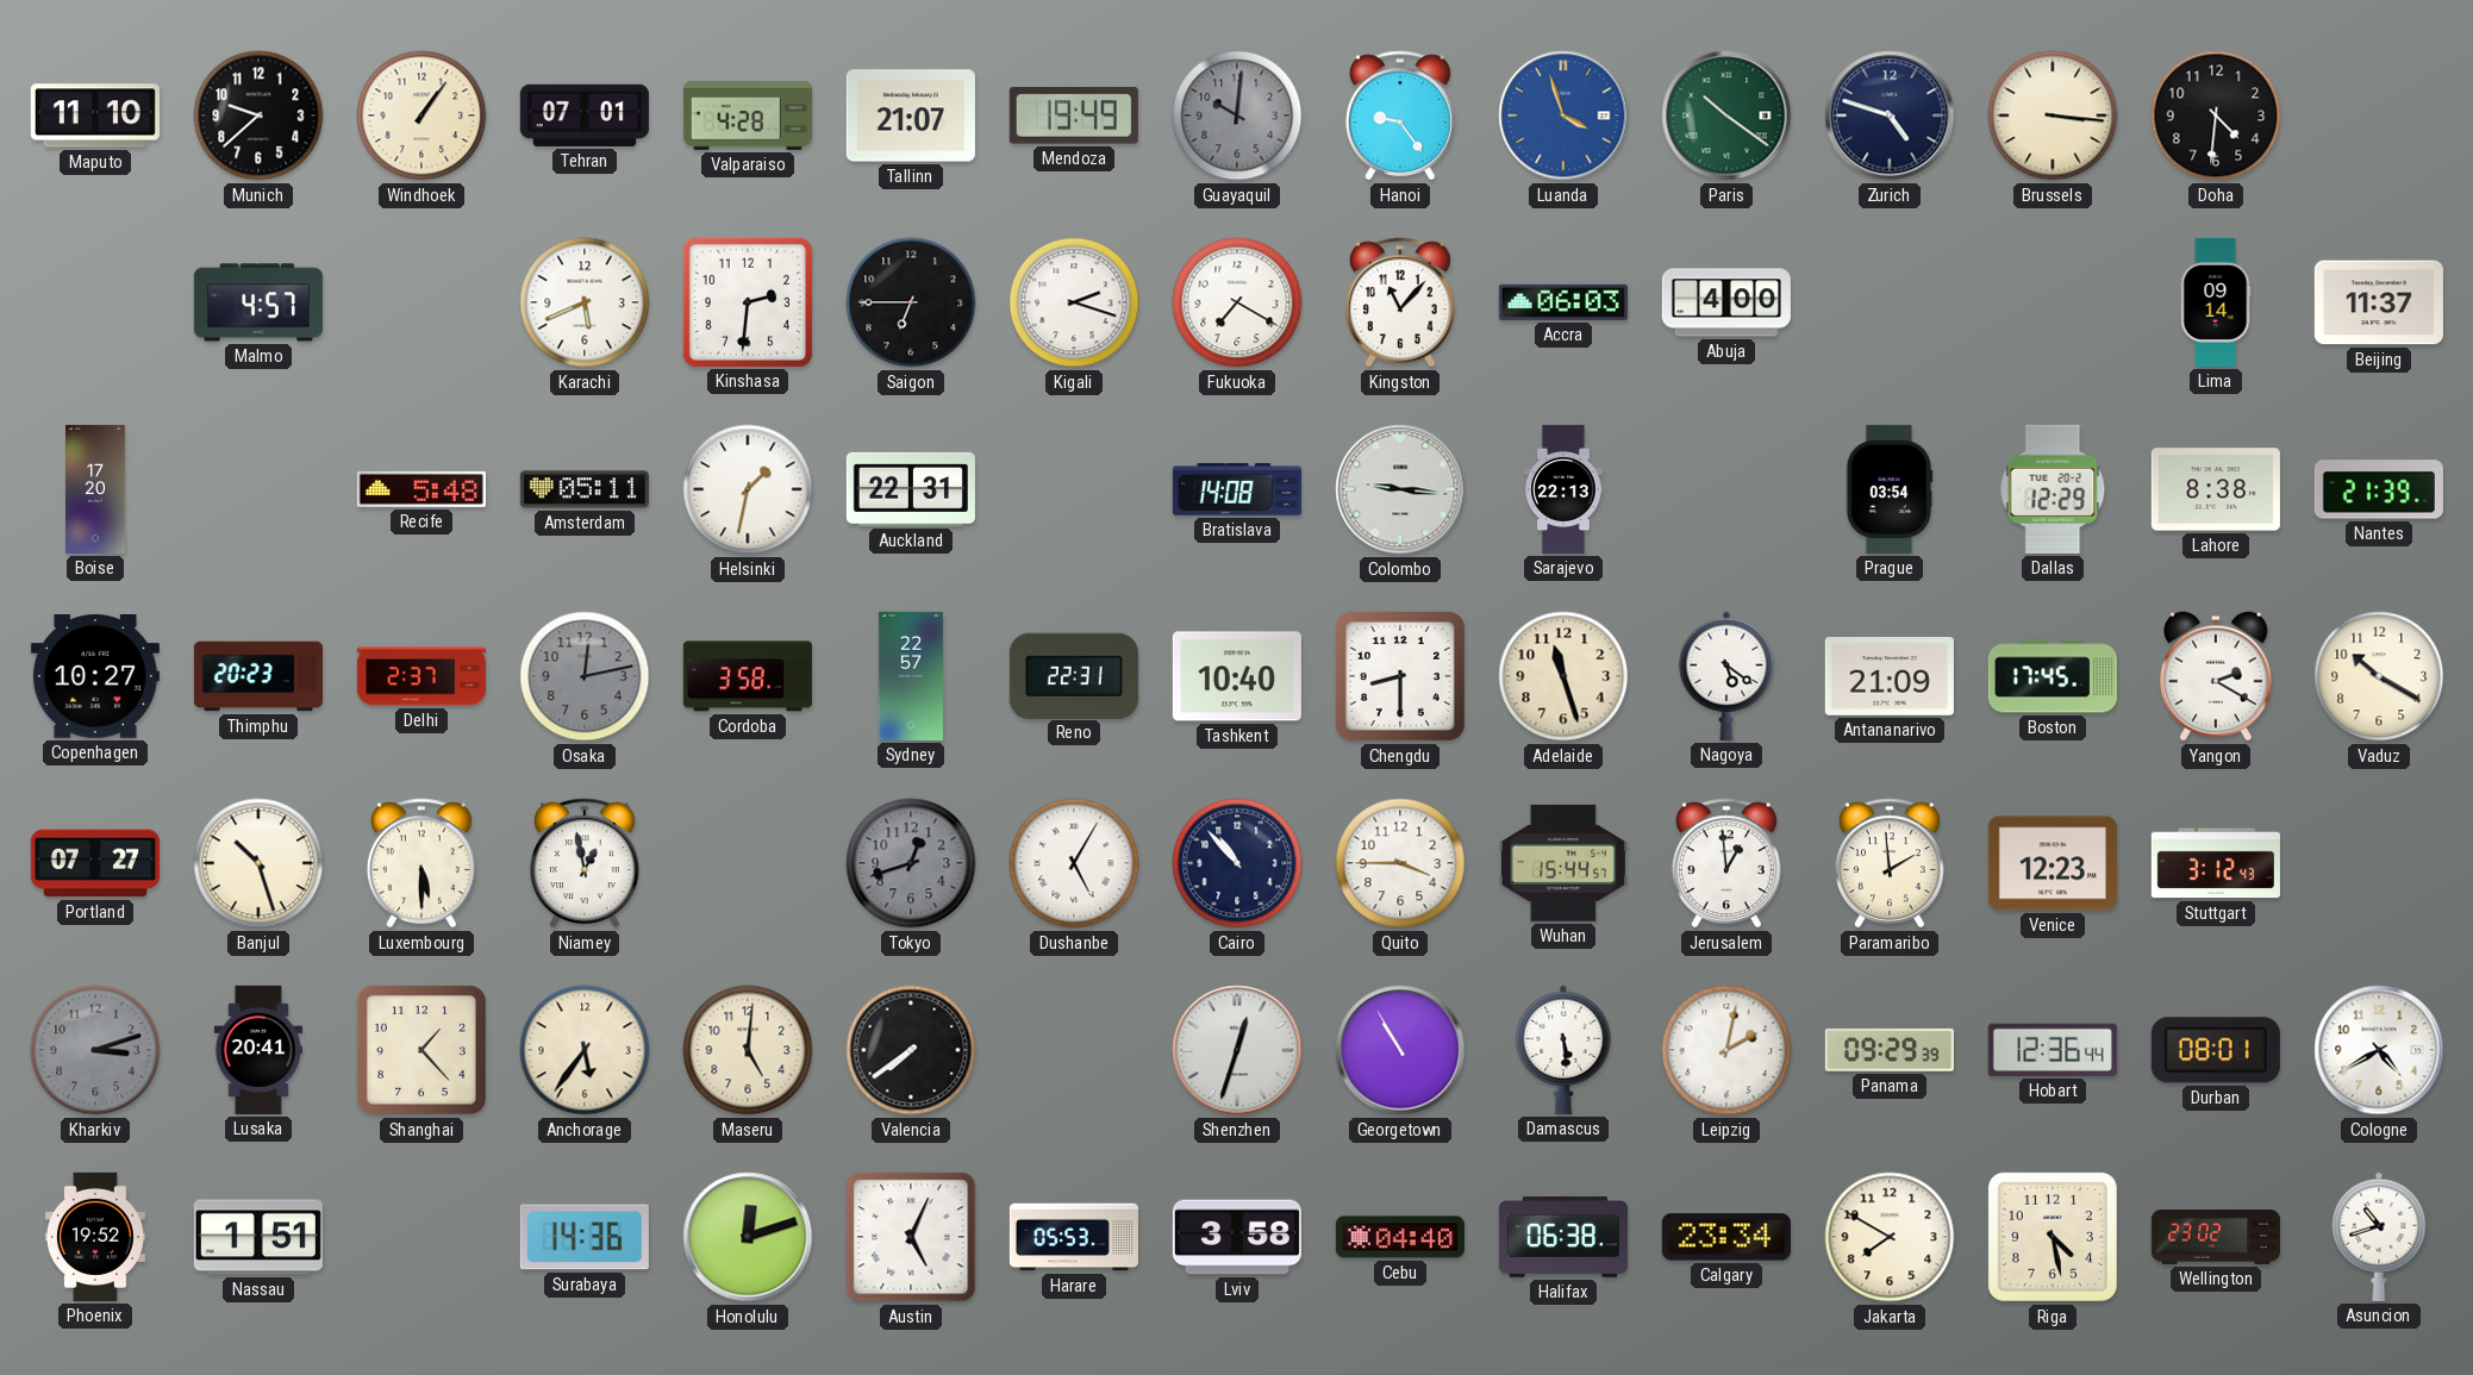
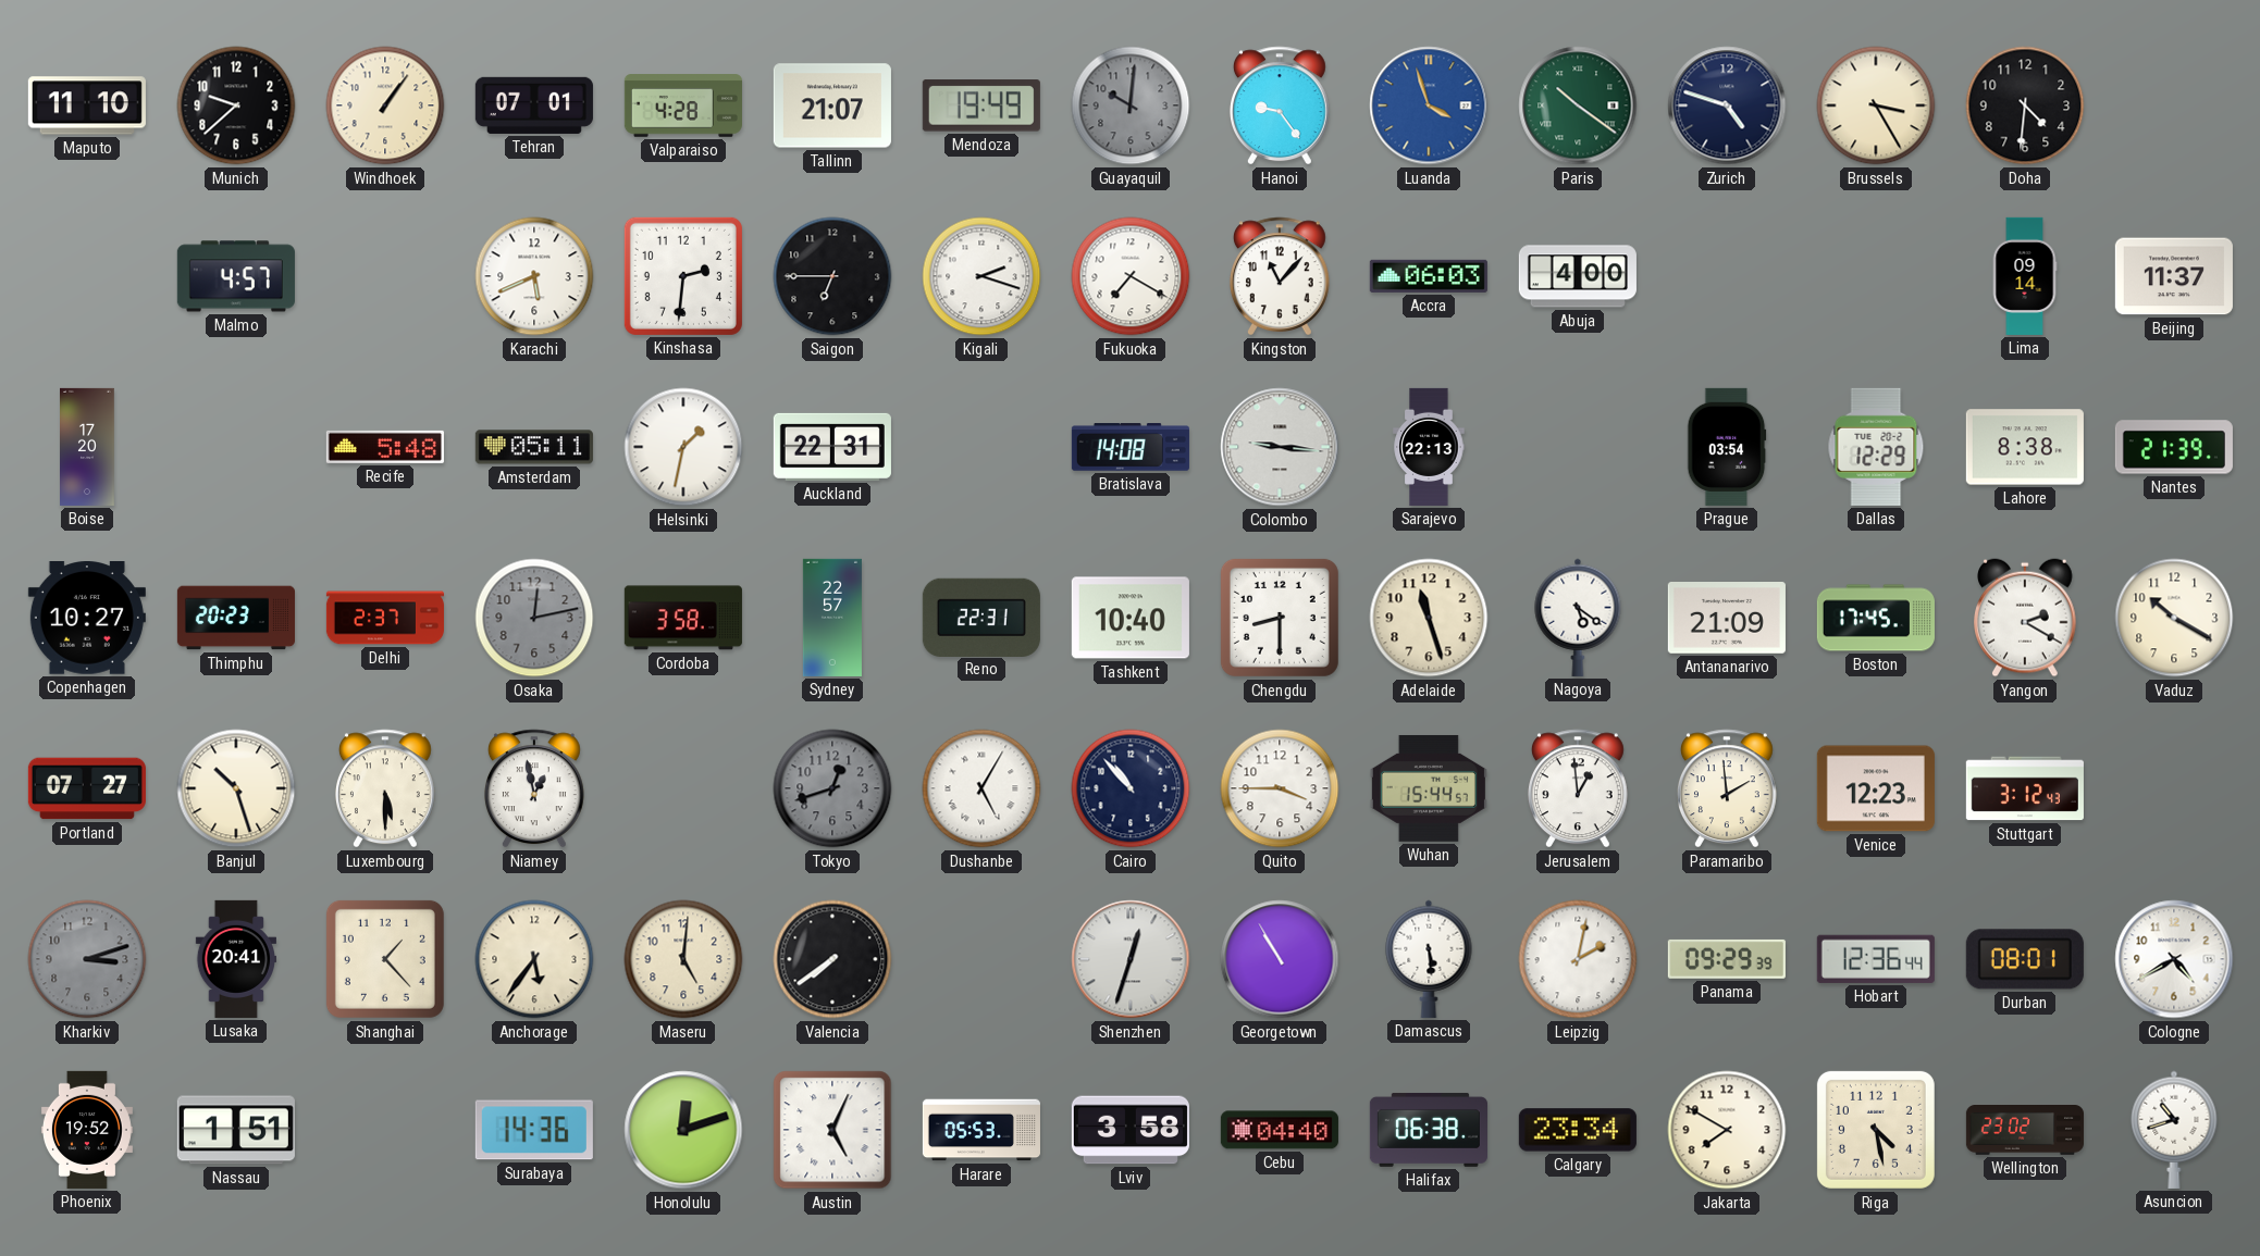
Brussels: 3:16 -> 3:25
